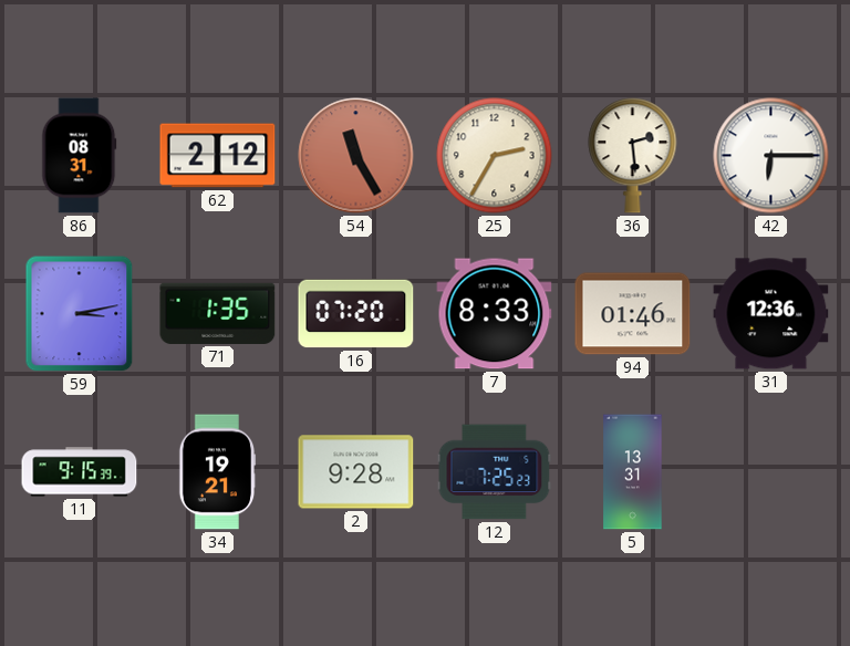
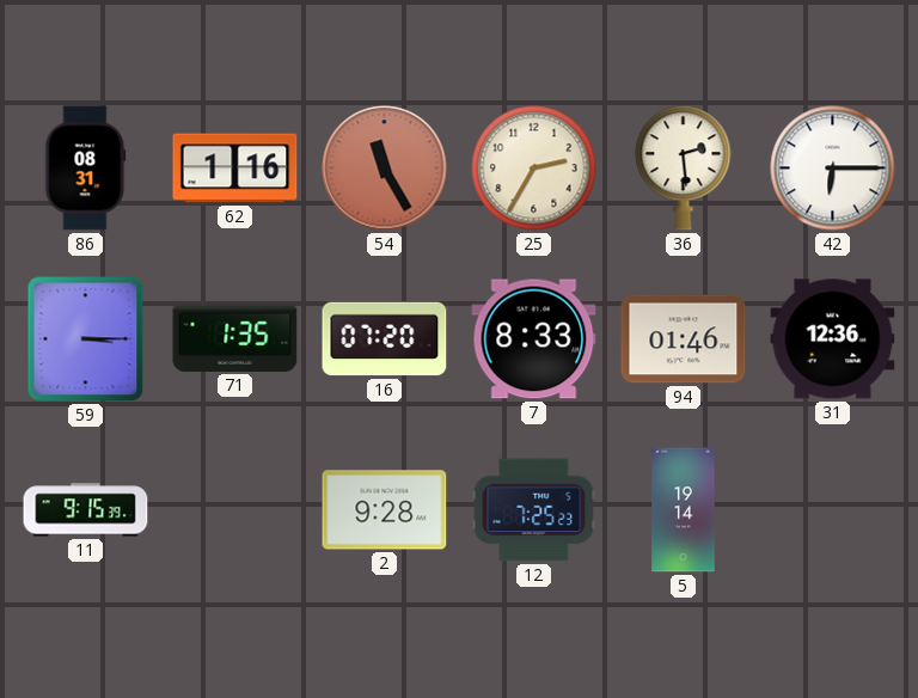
62: 2:12 -> 1:16
59: 3:13 -> 3:15
34: 19:21 -> none
5: 13:31 -> 19:14
